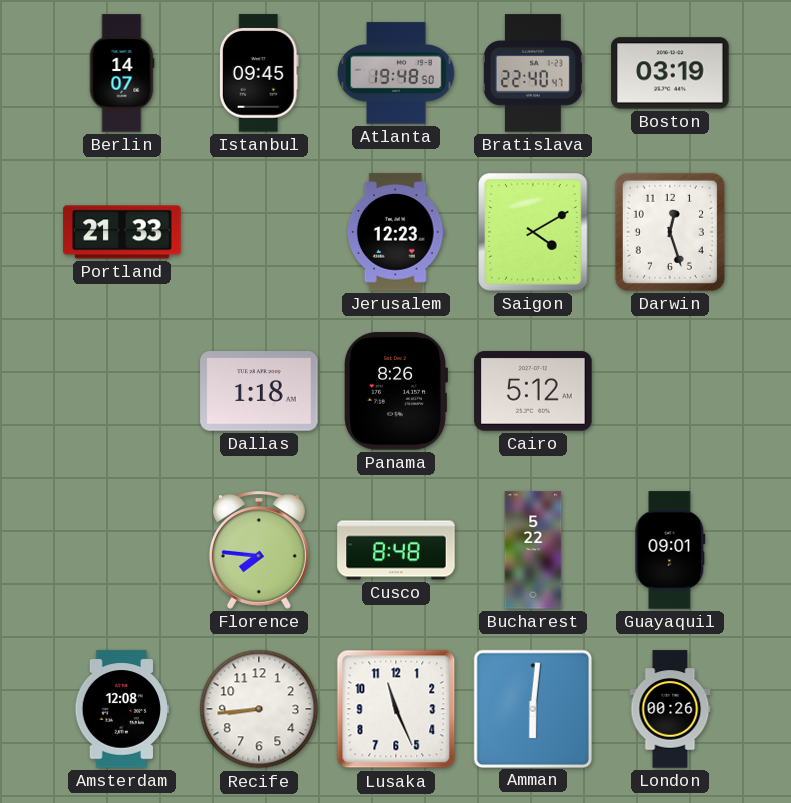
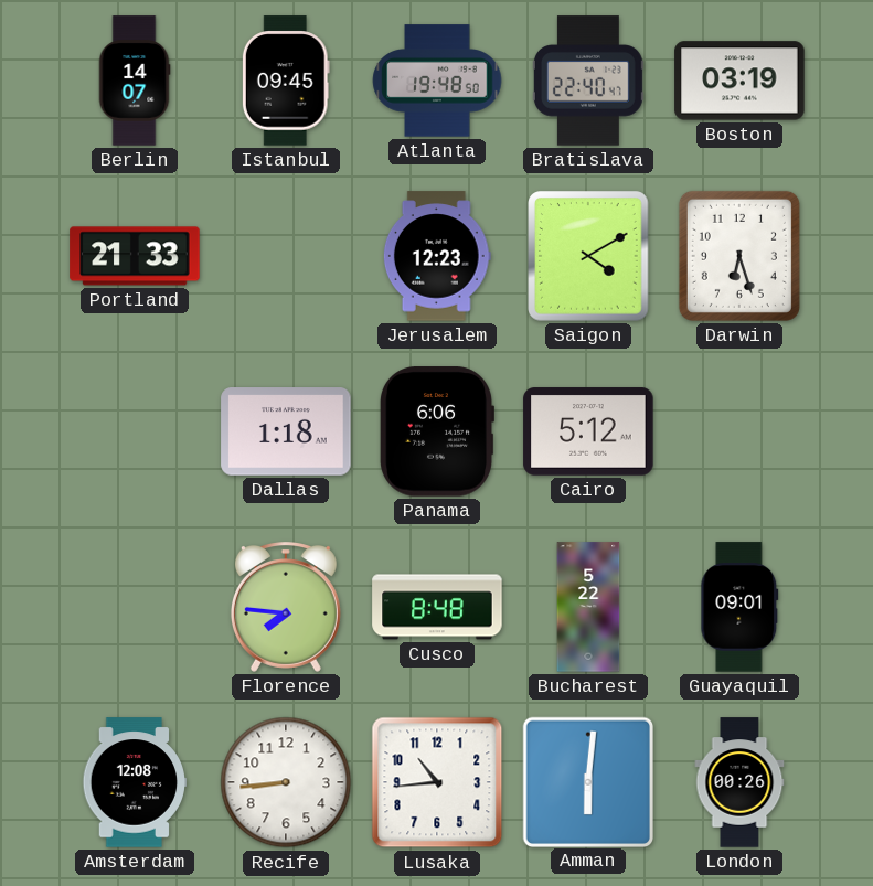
Darwin: 12:27 -> 6:27
Panama: 8:26 -> 6:06
Lusaka: 11:26 -> 10:44
